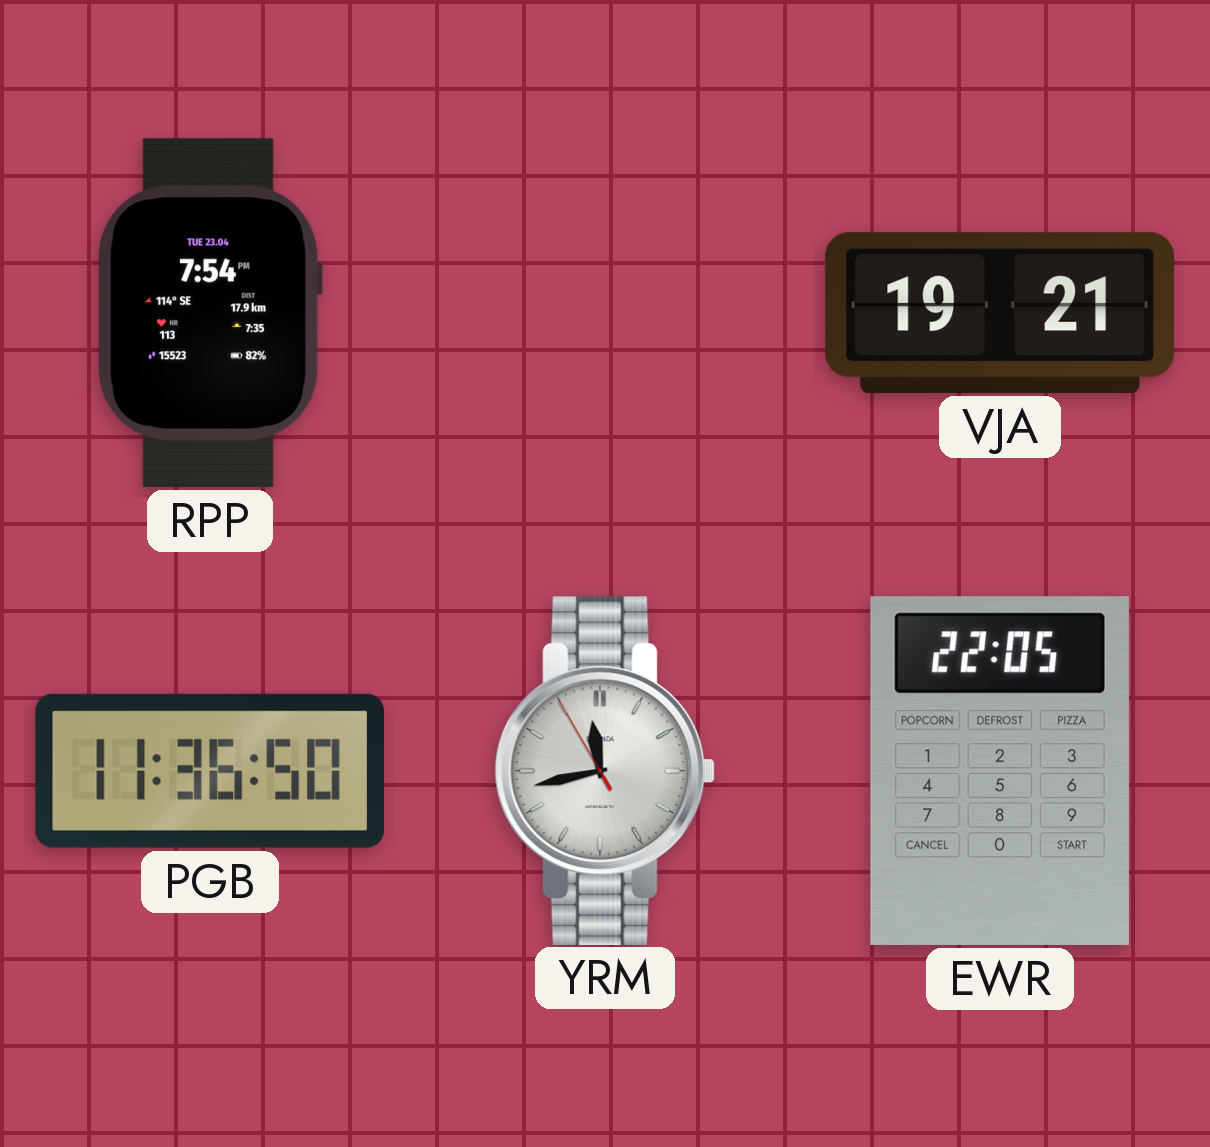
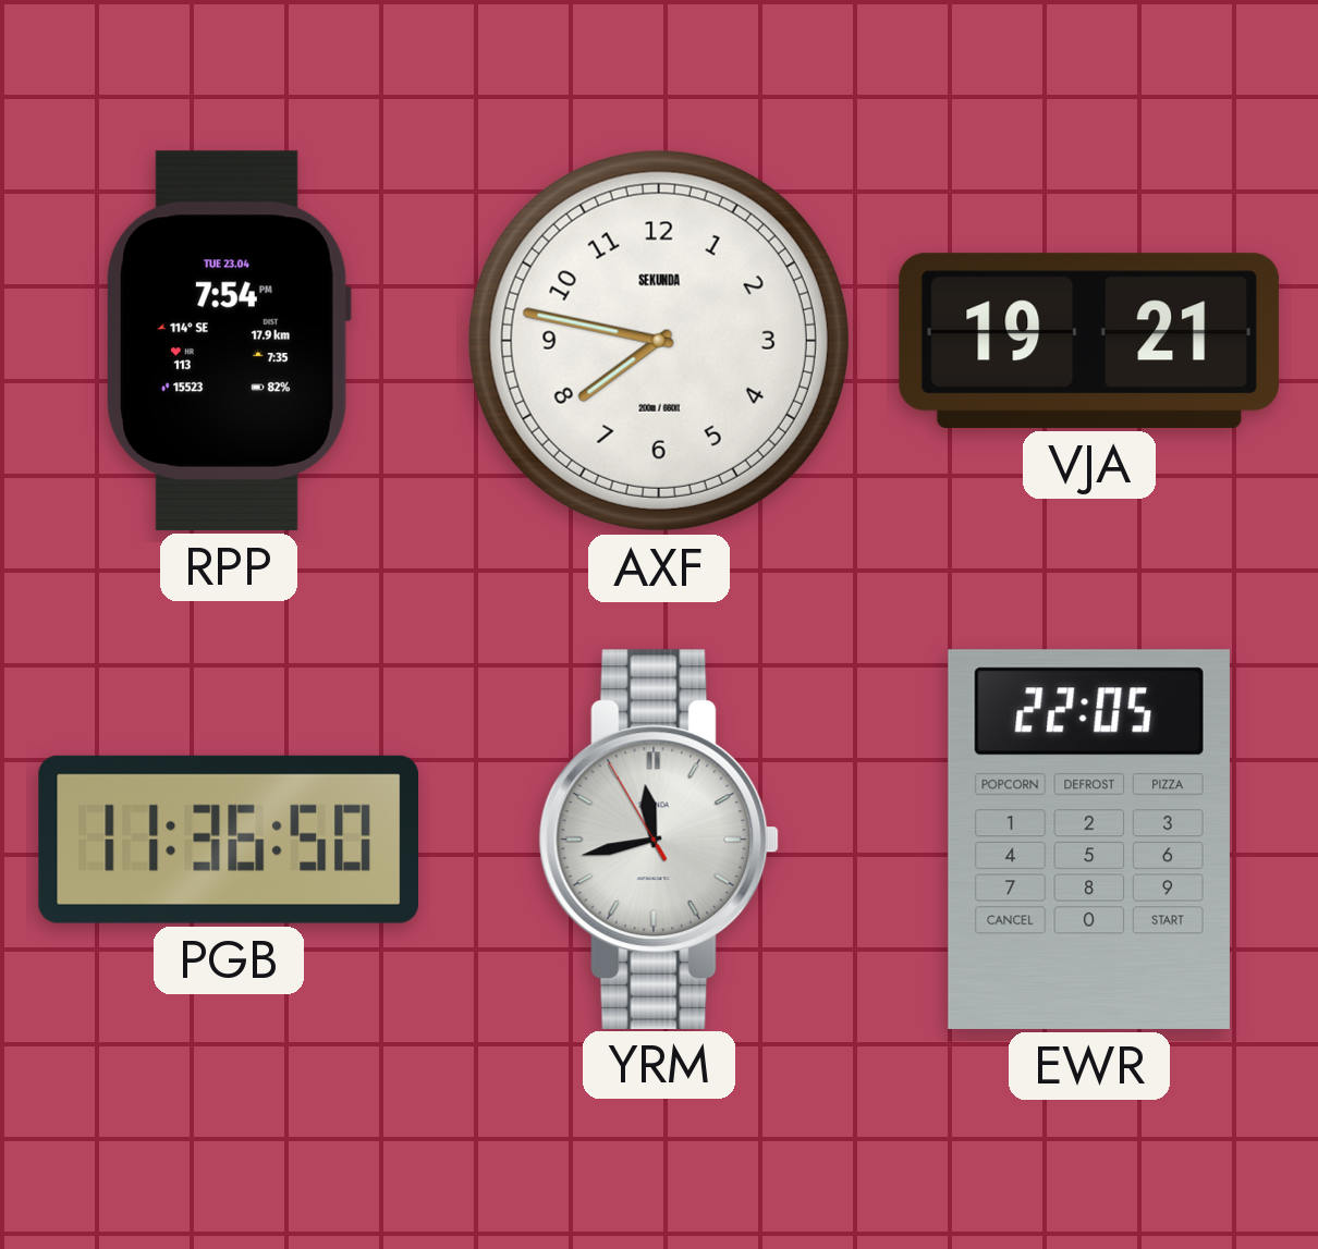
AXF: none -> 7:47
